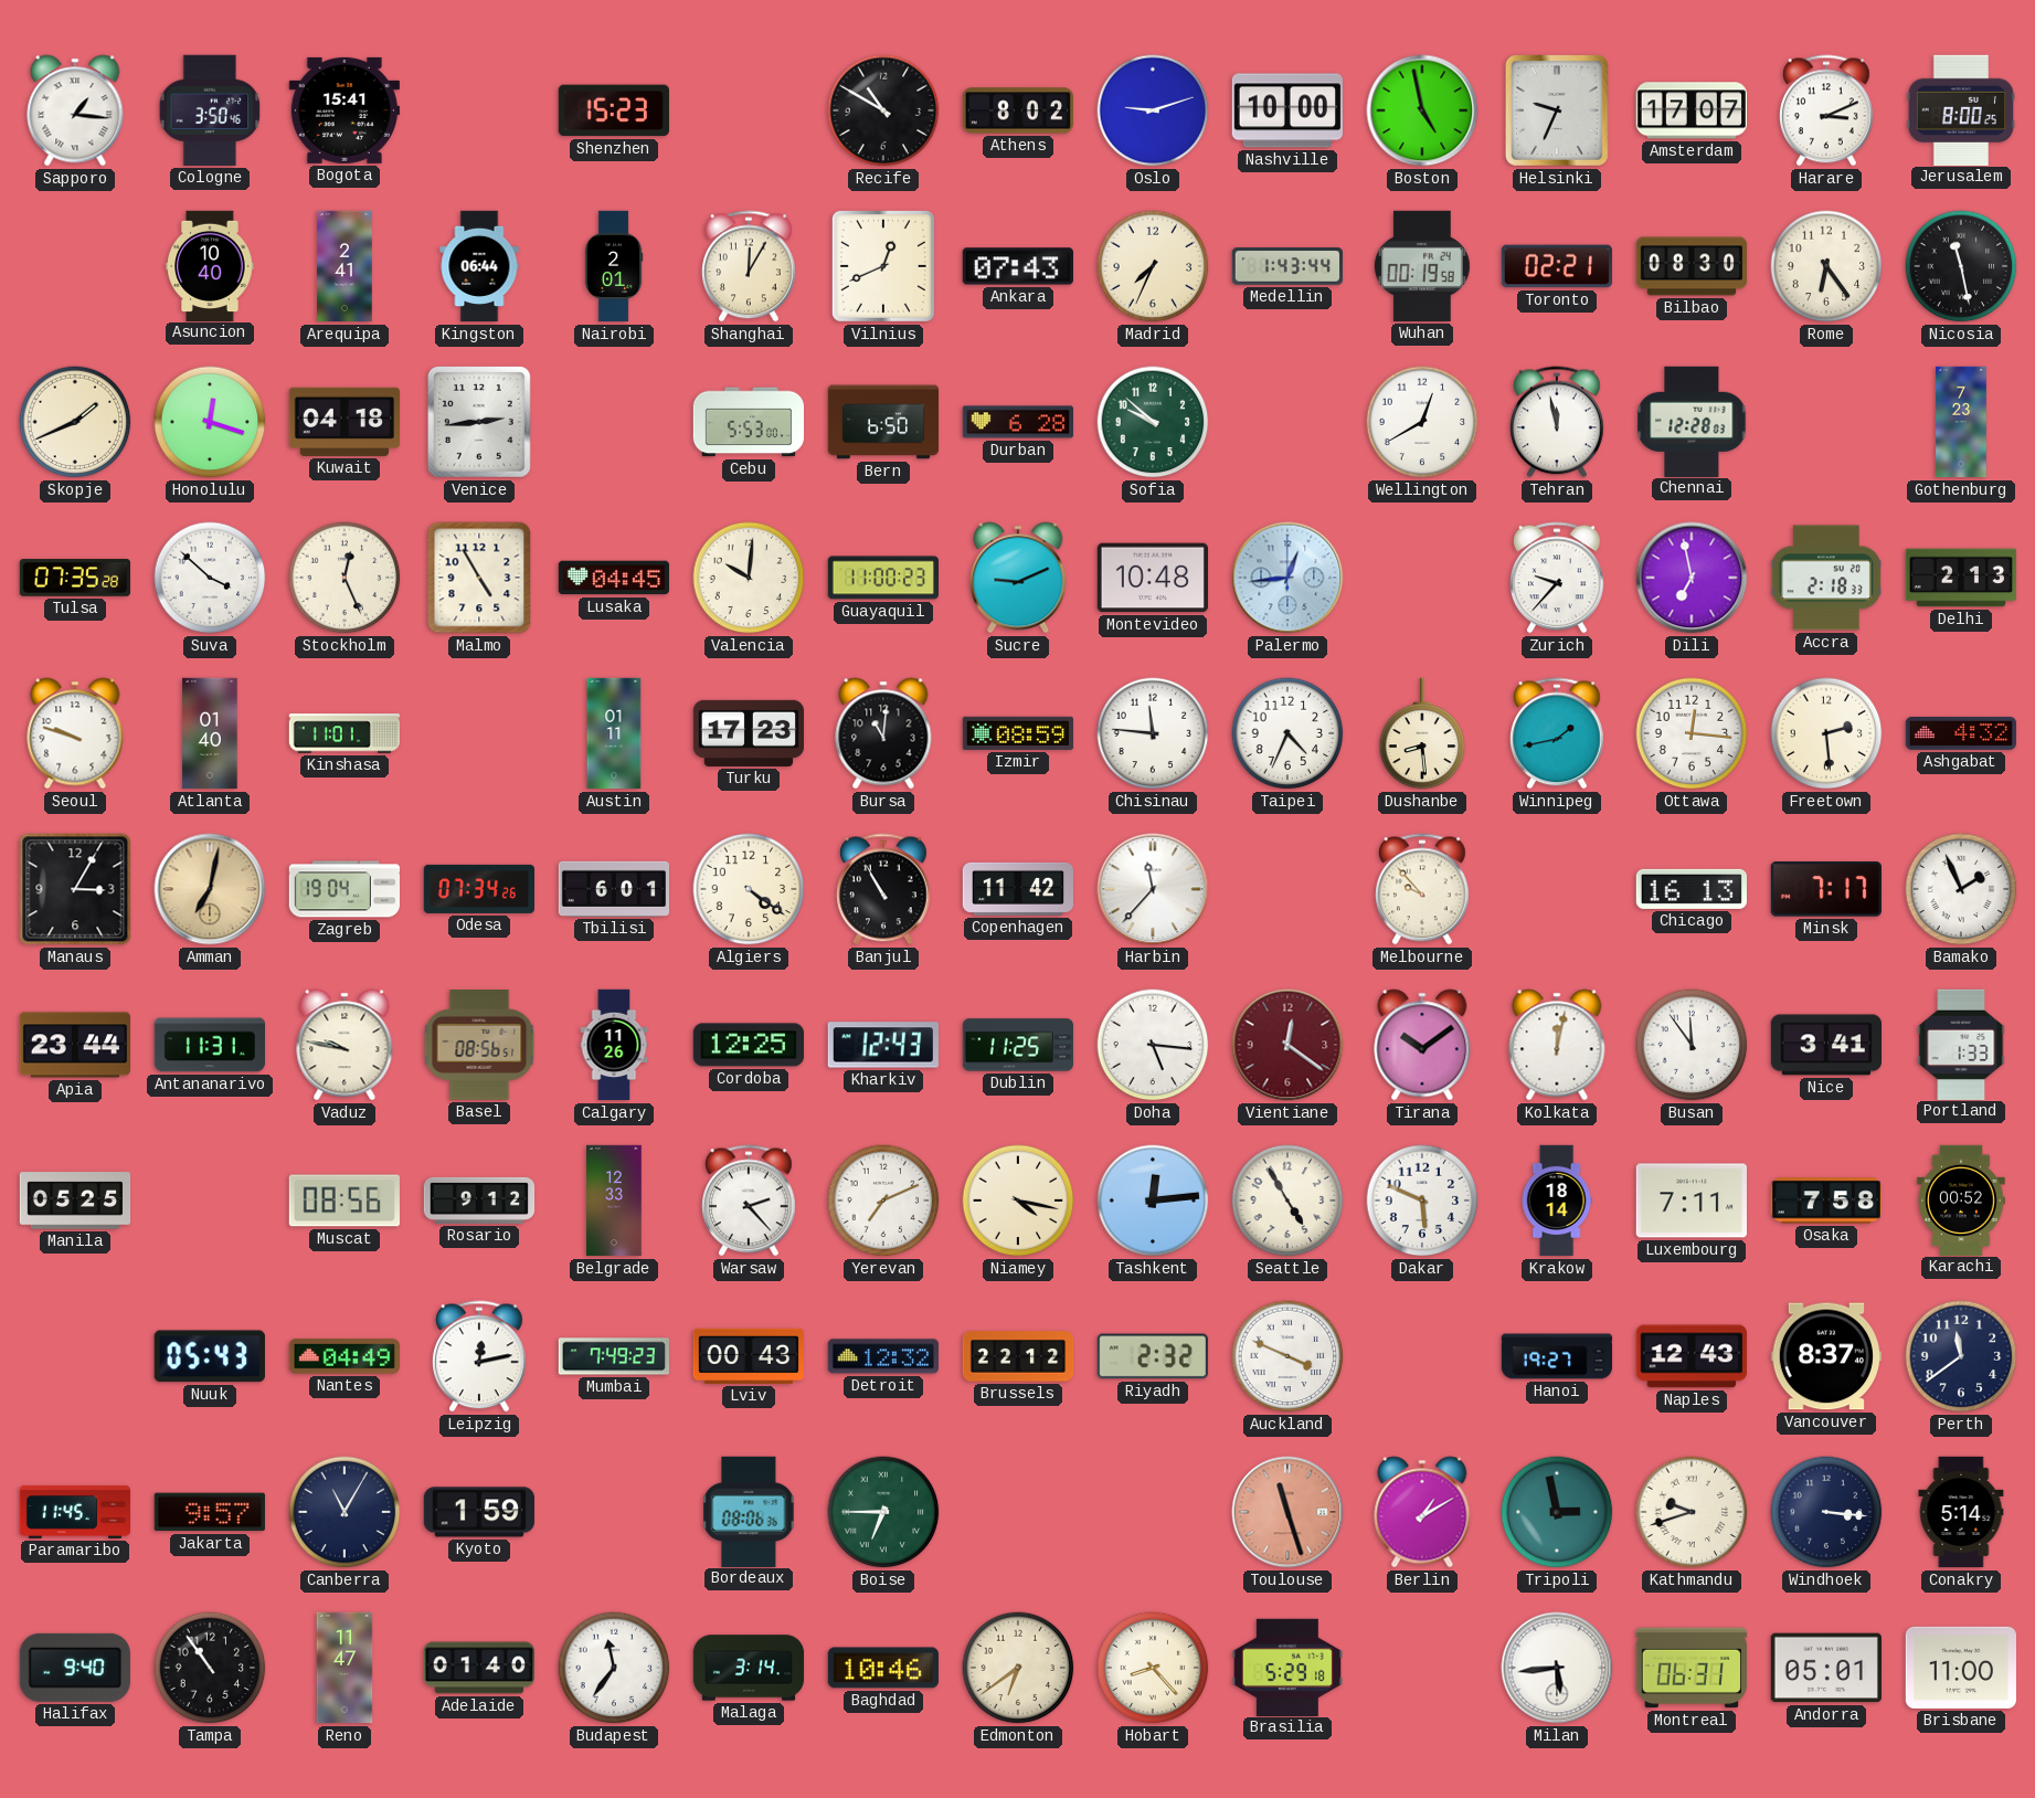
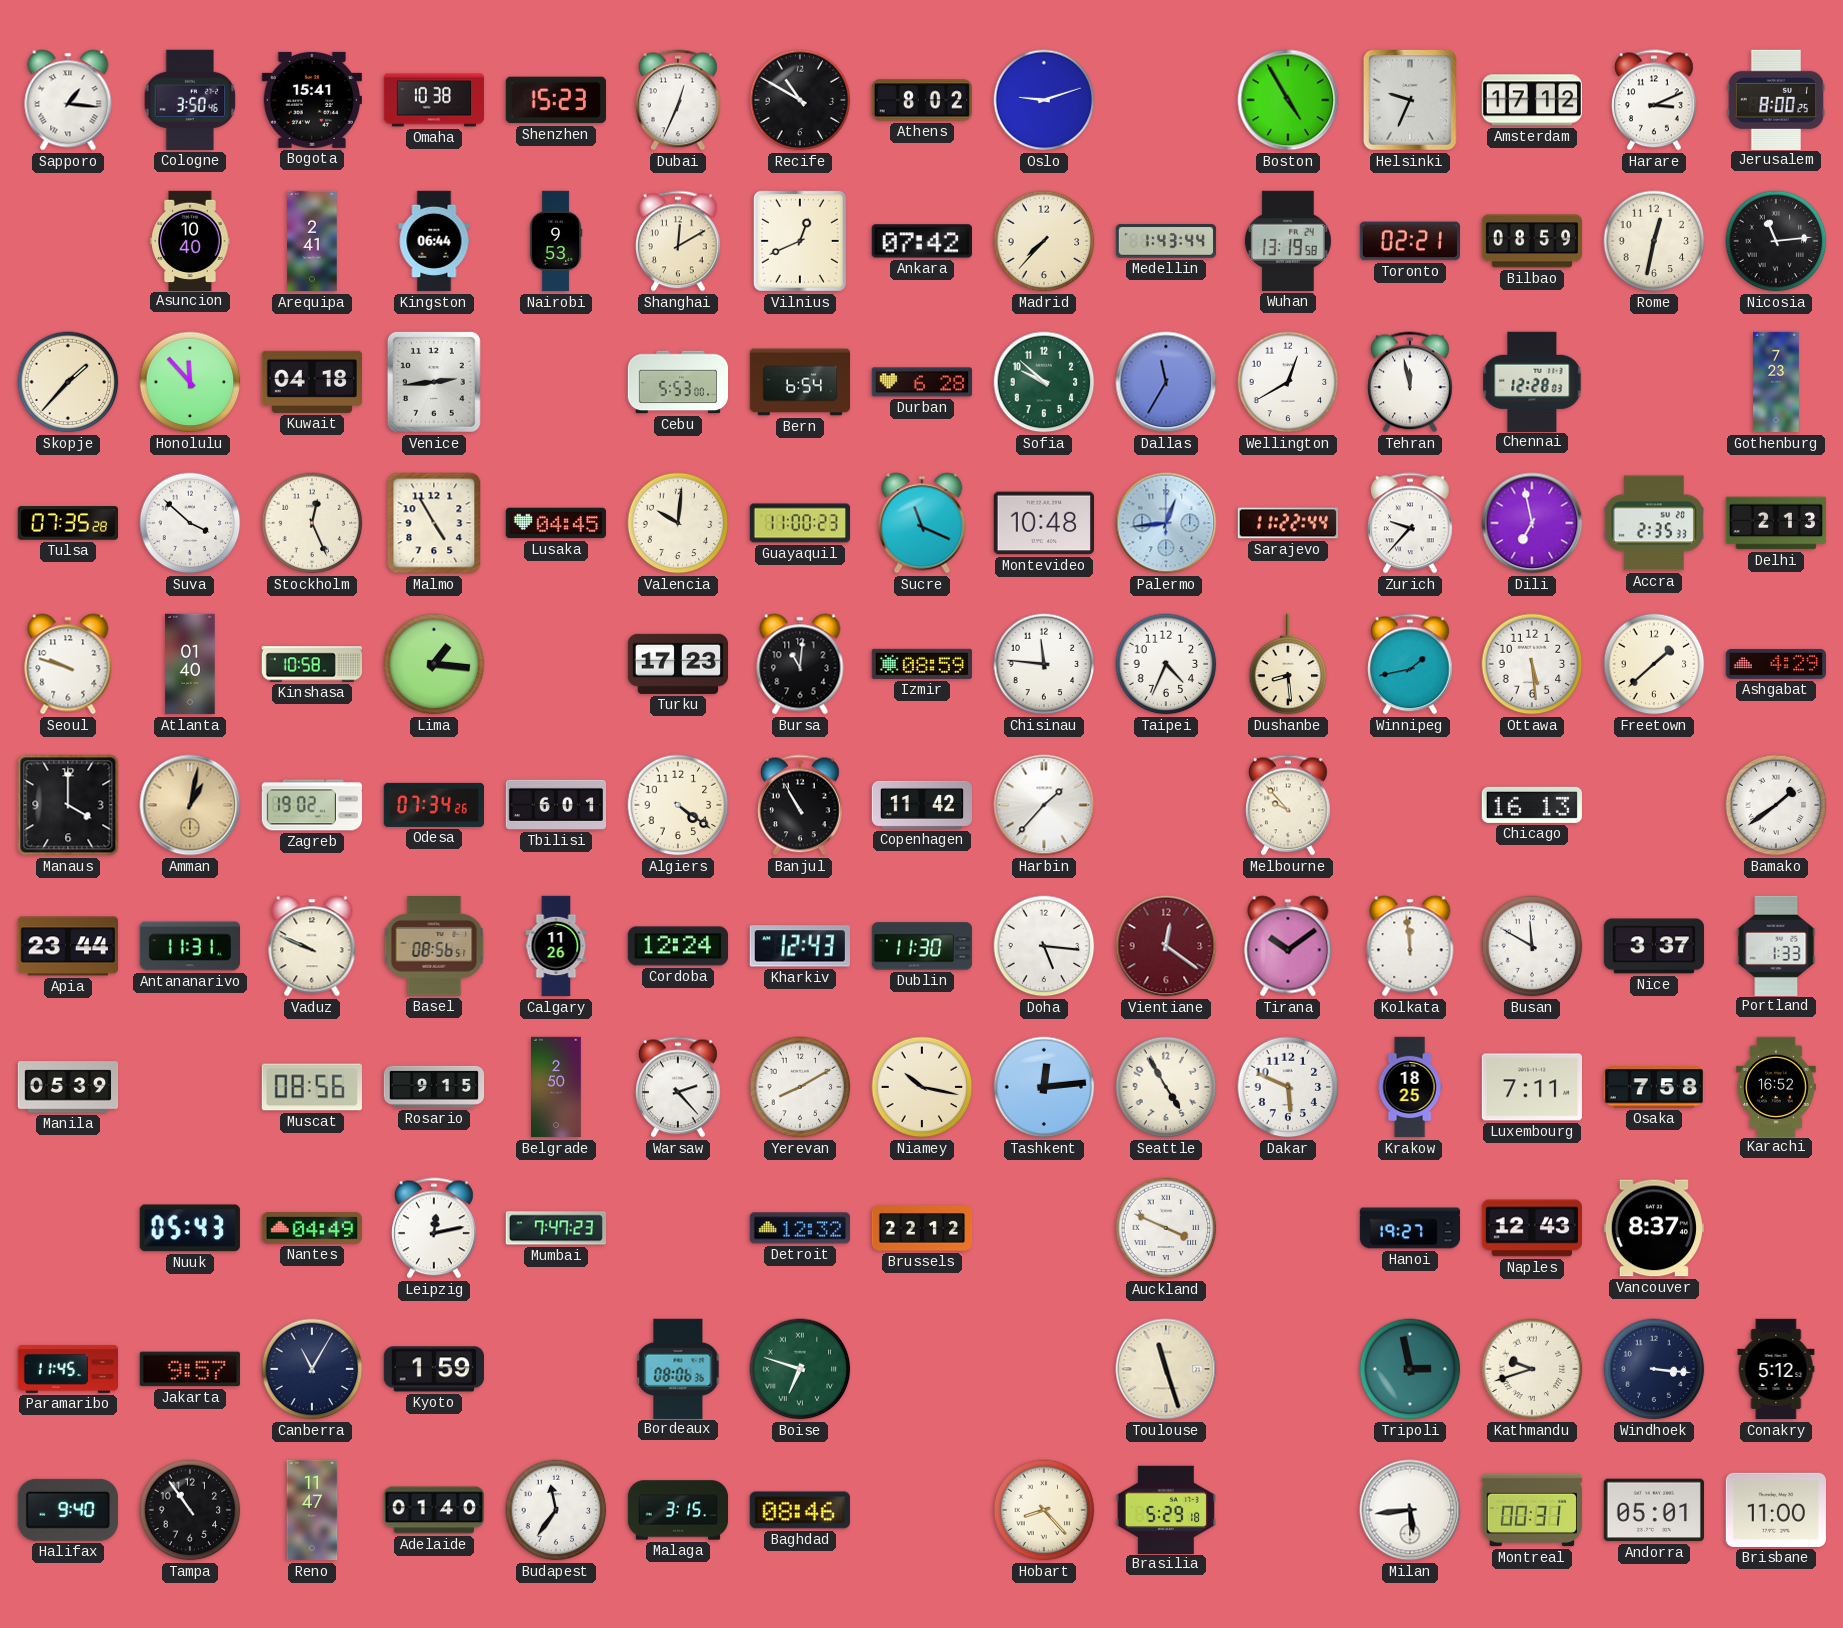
Omaha: none -> 10:38
Dubai: none -> 12:34
Nashville: 10:00 -> none
Boston: 4:58 -> 4:55
Amsterdam: 17:07 -> 17:12
Nairobi: 2:01 -> 9:53
Shanghai: 12:05 -> 12:10
Ankara: 07:43 -> 07:42
Madrid: 7:34 -> 7:37
Wuhan: 00:19 -> 13:19
Bilbao: 08:30 -> 08:59
Rome: 6:24 -> 12:32
Nicosia: 11:28 -> 11:14
Skopje: 1:41 -> 1:37
Honolulu: 12:18 -> 11:53
Bern: 6:50 -> 6:54
Dallas: none -> 11:35
Sucre: 9:11 -> 11:19
Sarajevo: none -> 11:22
Accra: 2:18 -> 2:35
Kinshasa: 11:01 -> 10:58
Lima: none -> 1:16
Austin: 01:11 -> none
Ottawa: 12:16 -> 5:29
Freetown: 2:29 -> 1:38
Ashgabat: 4:32 -> 4:29
Manaus: 3:05 -> 4:00
Amman: 7:02 -> 1:02
Zagreb: 19:04 -> 19:02
Harbin: 11:37 -> 1:37
Minsk: 7:17 -> none
Bamako: 1:56 -> 1:39
Vaduz: 9:47 -> 9:49
Cordoba: 12:25 -> 12:24
Dublin: 11:25 -> 11:30
Kolkata: 12:02 -> 11:59
Busan: 11:54 -> 11:50
Nice: 3:41 -> 3:37
Manila: 05:25 -> 05:39
Rosario: 9:12 -> 9:15
Belgrade: 12:33 -> 2:50
Yerevan: 7:11 -> 8:10
Niamey: 4:17 -> 10:17
Krakow: 18:14 -> 18:25
Karachi: 00:52 -> 16:52
Mumbai: 7:49 -> 7:47
Lviv: 00:43 -> none
Riyadh: 2:32 -> none
Perth: 11:39 -> none
Boise: 6:45 -> 6:48
Toulouse dial: salmon -> cream
Berlin: 1:10 -> none
Conakry: 5:14 -> 5:12
Malaga: 3:14 -> 3:15
Baghdad: 10:46 -> 08:46
Edmonton: 6:39 -> none
Montreal: 06:31 -> 00:31
